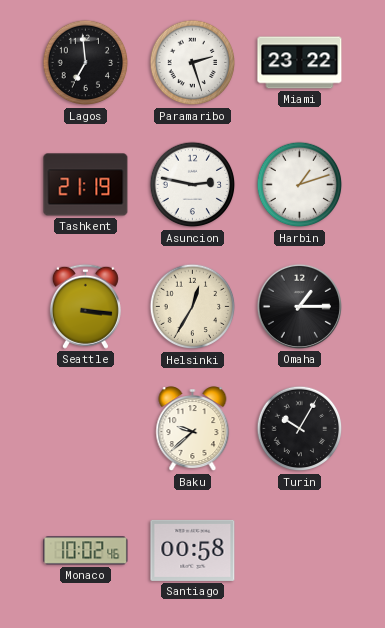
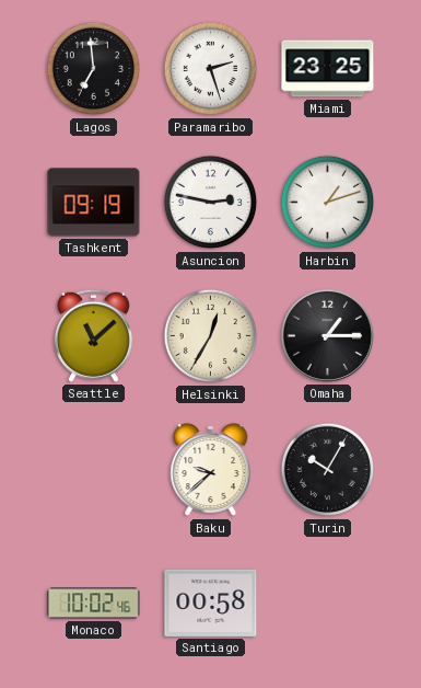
Miami: 23:22 -> 23:25
Tashkent: 21:19 -> 09:19
Seattle: 3:16 -> 11:08
